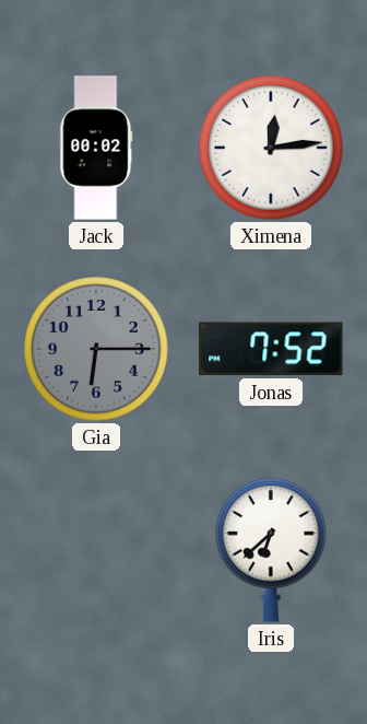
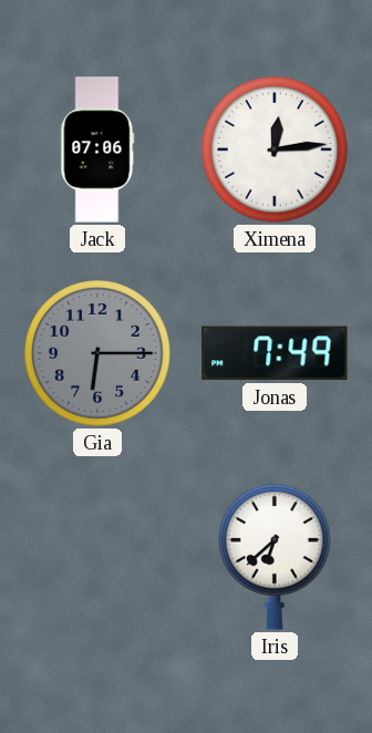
Jack: 00:02 -> 07:06
Jonas: 7:52 -> 7:49
